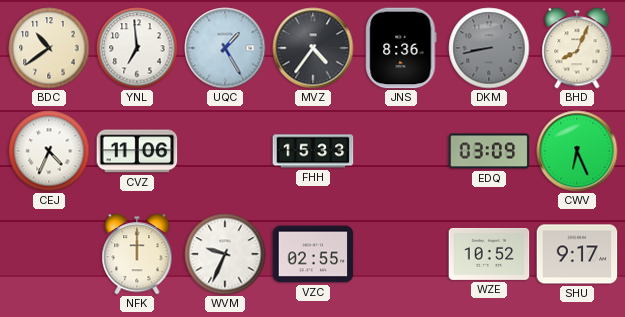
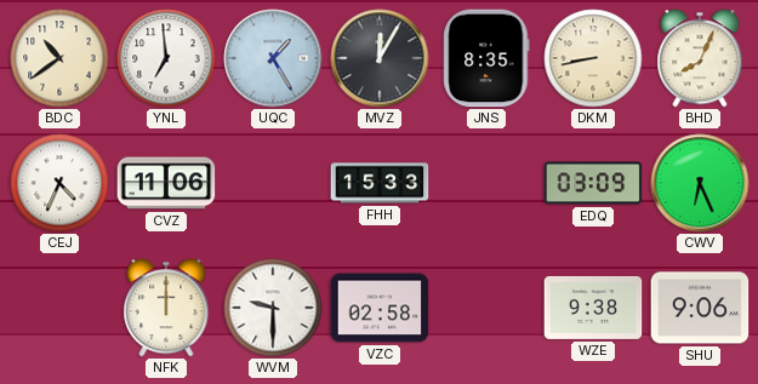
MVZ: 4:36 -> 12:05
JNS: 8:36 -> 8:35
DKM dial: grey -> cream
WVM: 9:34 -> 9:30
VZC: 02:55 -> 02:58
WZE: 10:52 -> 9:38
SHU: 9:17 -> 9:06
